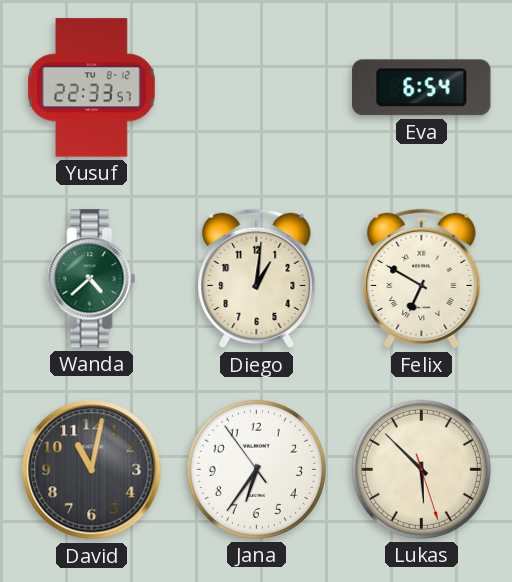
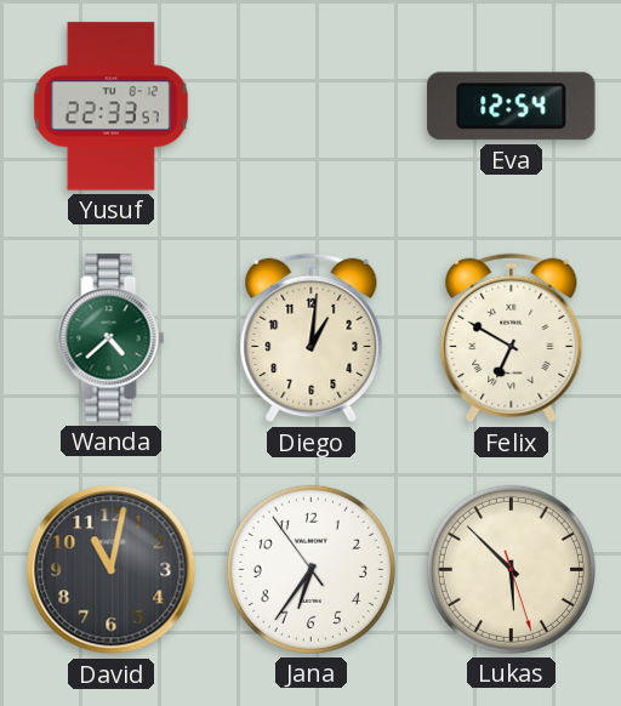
Eva: 6:54 -> 12:54
